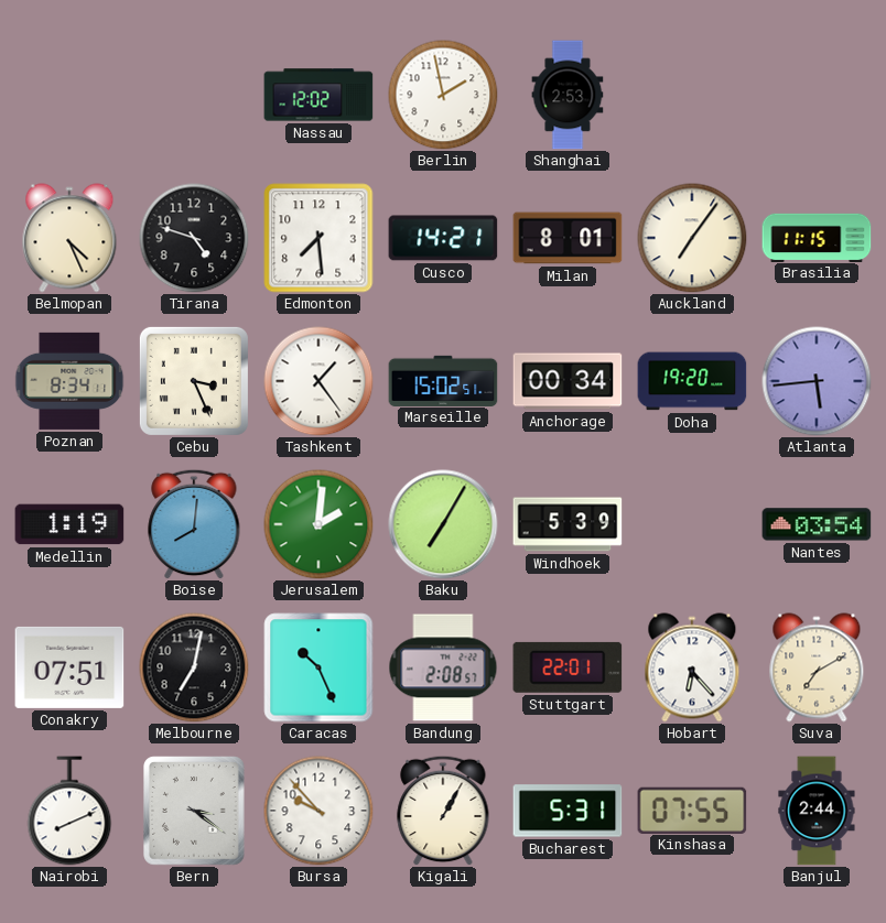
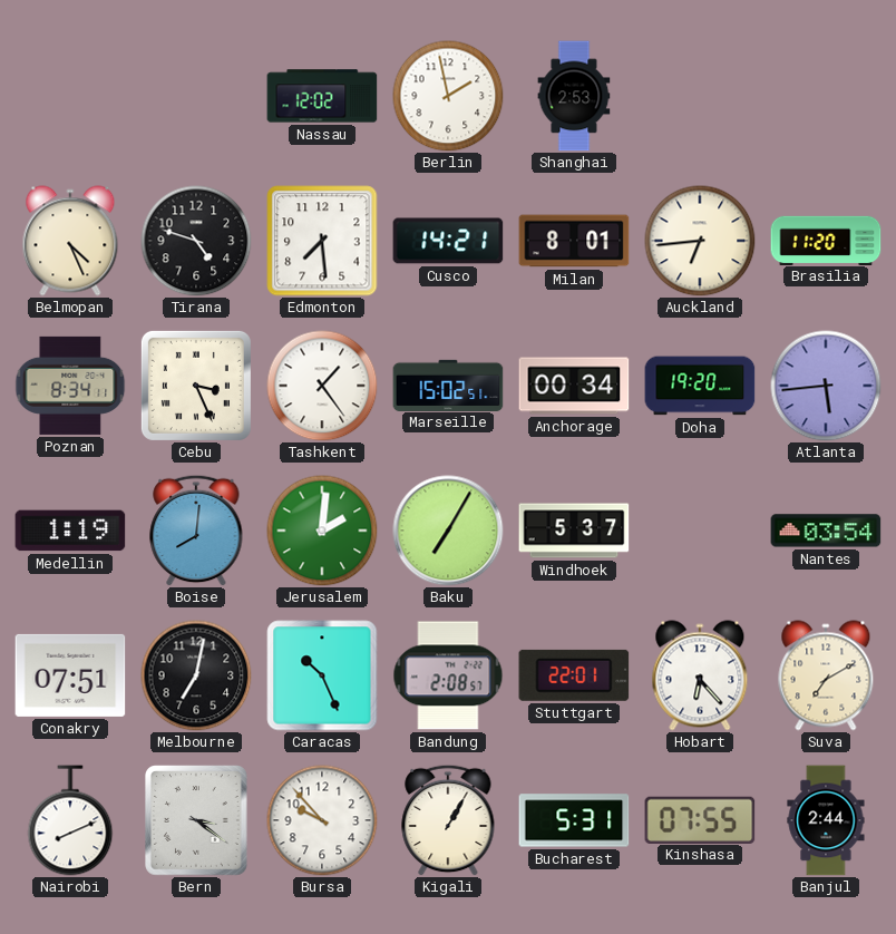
Auckland: 7:06 -> 6:44
Brasilia: 11:15 -> 11:20
Windhoek: 5:39 -> 5:37
